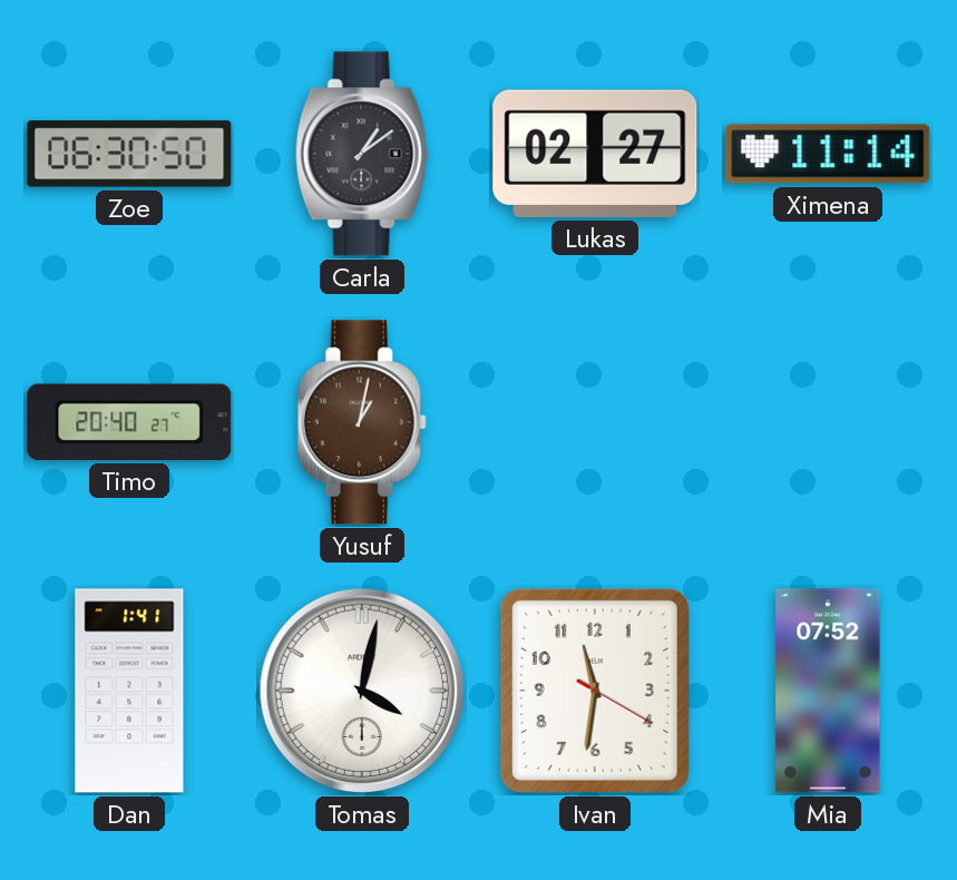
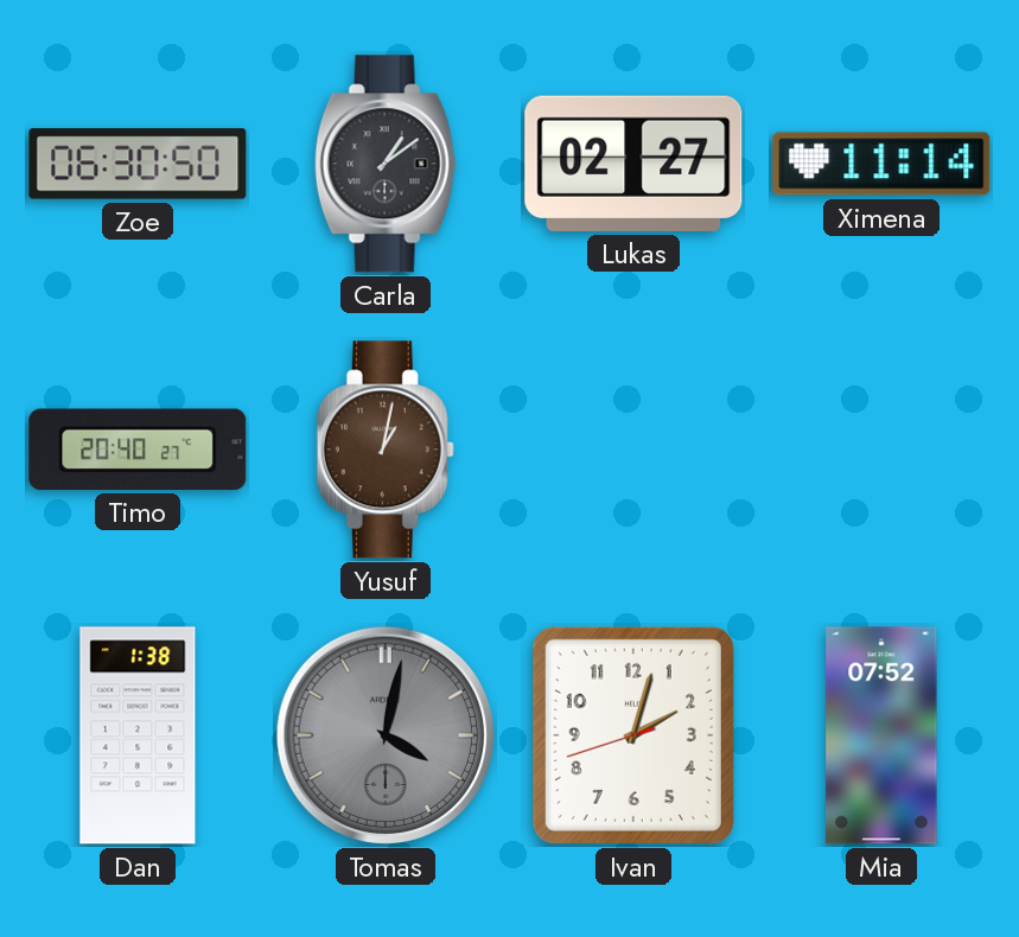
Dan: 1:41 -> 1:38
Tomas dial: white -> grey
Ivan: 11:31 -> 2:02
